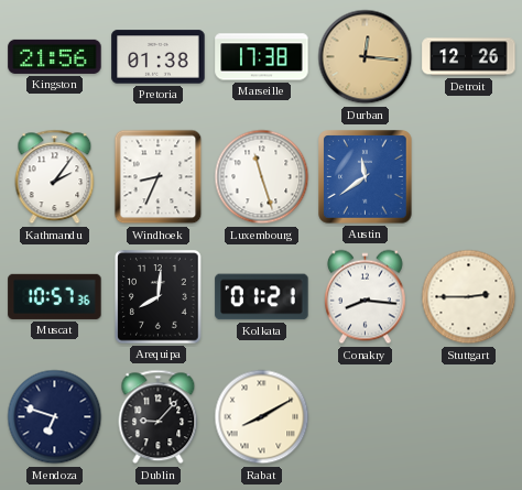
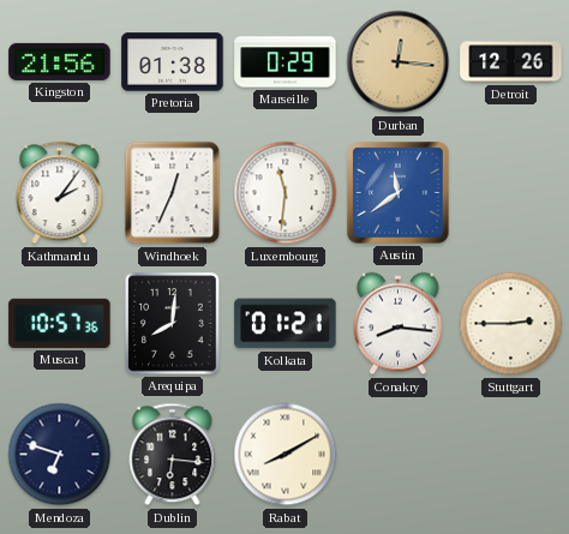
Marseille: 17:38 -> 0:29
Windhoek: 8:34 -> 12:34
Luxembourg: 11:27 -> 11:31
Dublin: 9:07 -> 6:16
